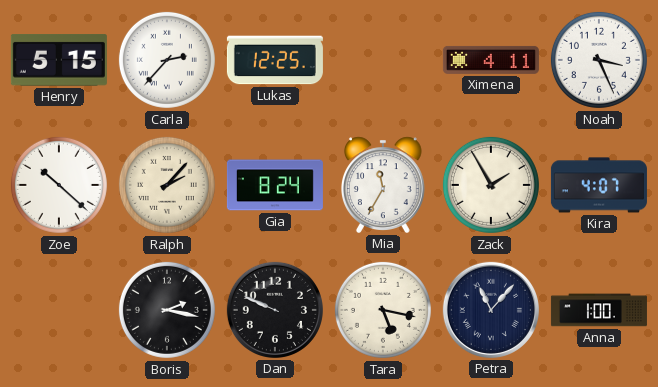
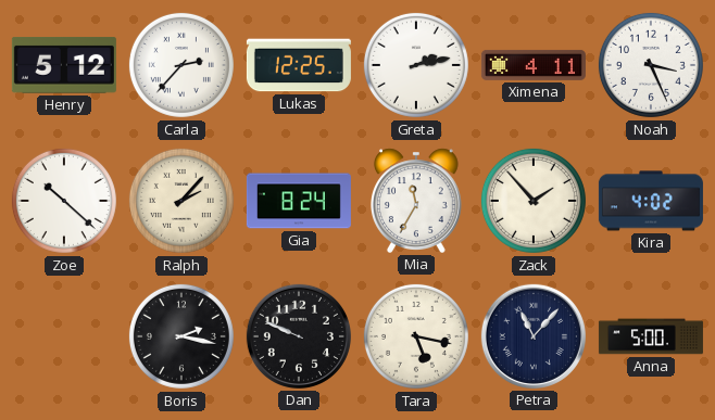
Henry: 5:15 -> 5:12
Greta: none -> 2:13
Zack: 1:55 -> 1:53
Kira: 4:07 -> 4:02
Anna: 1:00 -> 5:00
